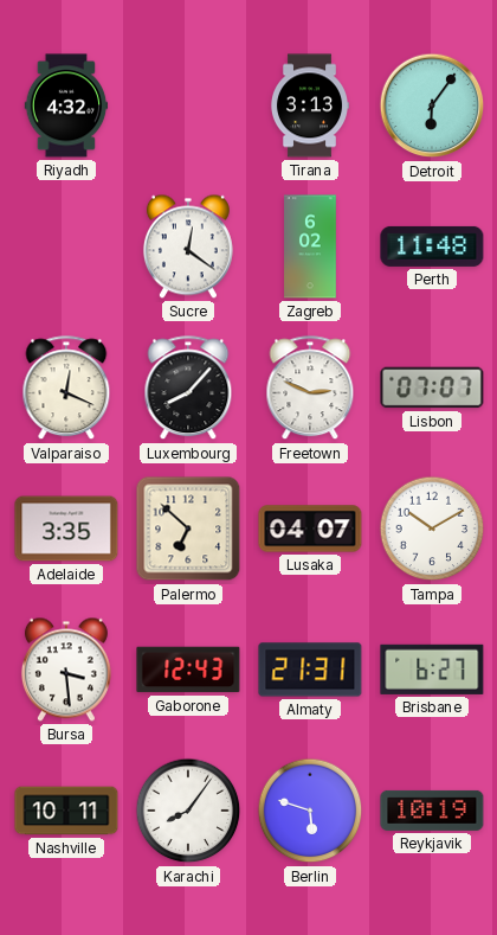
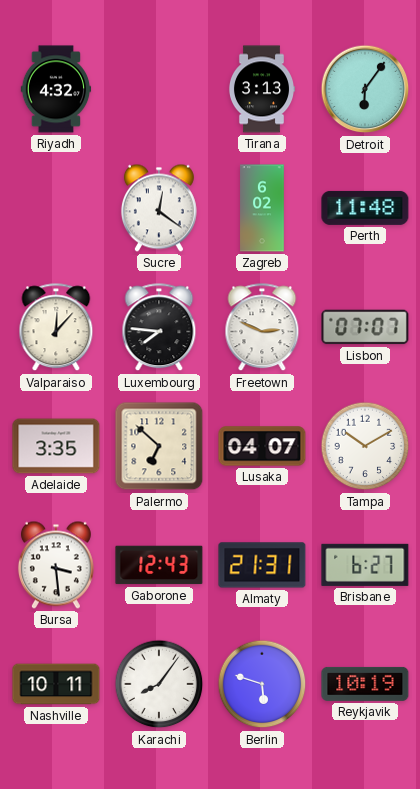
Valparaiso: 12:19 -> 12:07
Luxembourg: 8:07 -> 7:46
